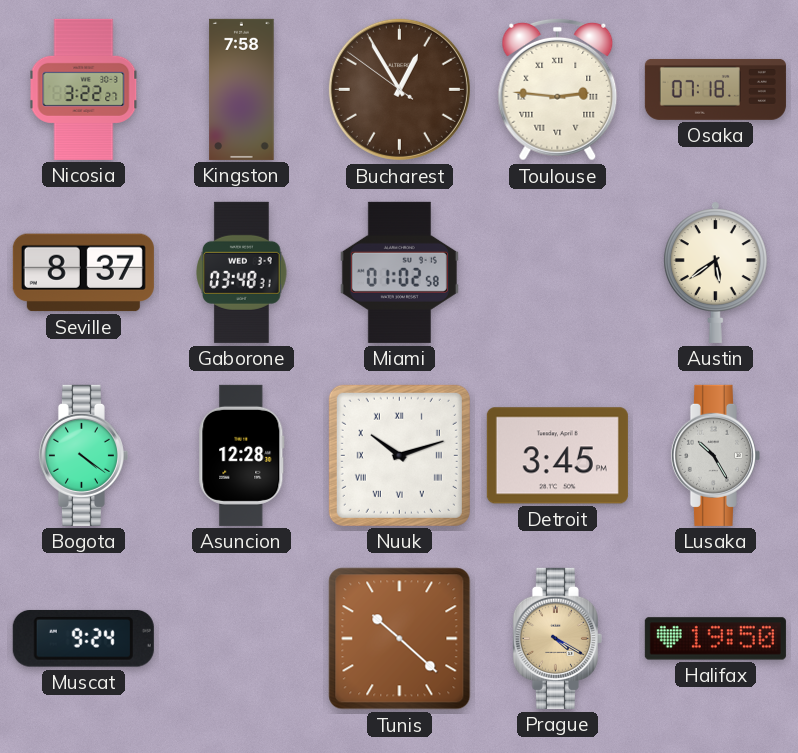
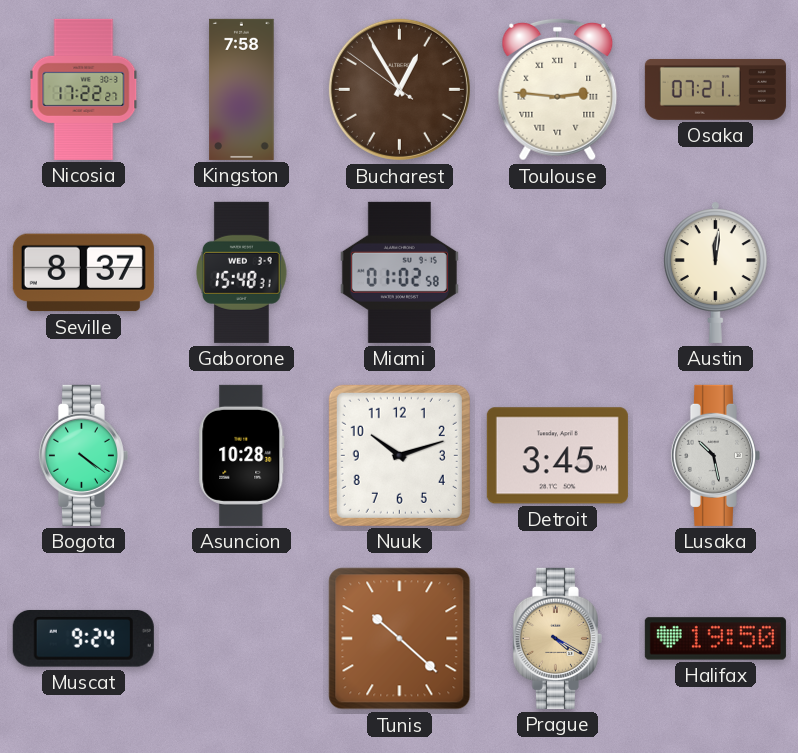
Nicosia: 3:22 -> 17:22
Osaka: 07:18 -> 07:21
Gaborone: 03:48 -> 15:48
Austin: 5:39 -> 12:01
Asuncion: 12:28 -> 10:28
Nuuk numerals: Roman -> Arabic
Lusaka: 10:25 -> 10:28
